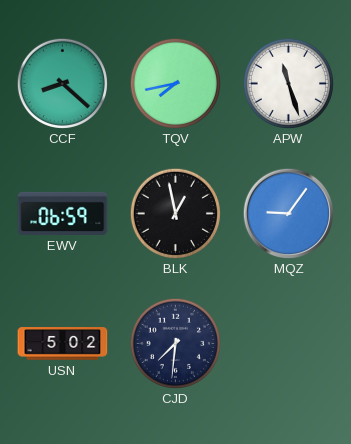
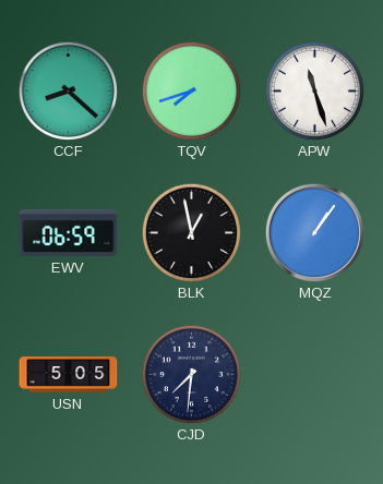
TQV: 7:43 -> 7:42
MQZ: 9:06 -> 1:06
USN: 5:02 -> 5:05
